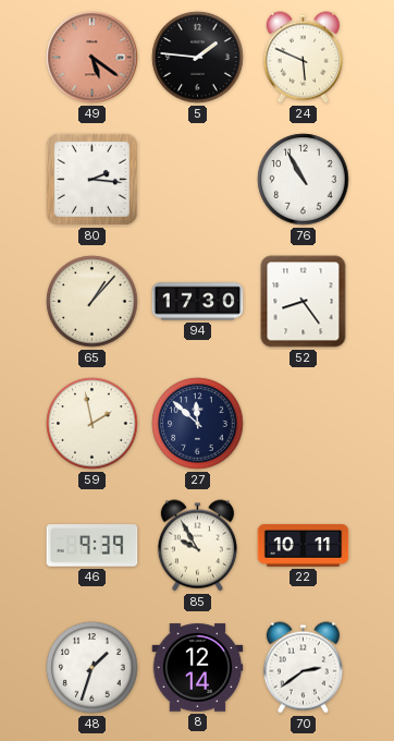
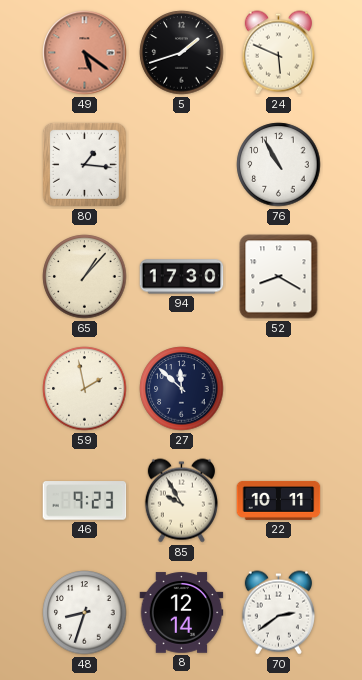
5: 1:46 -> 1:42
80: 2:16 -> 1:16
52: 8:24 -> 8:20
46: 9:39 -> 9:23
48: 1:33 -> 8:33
